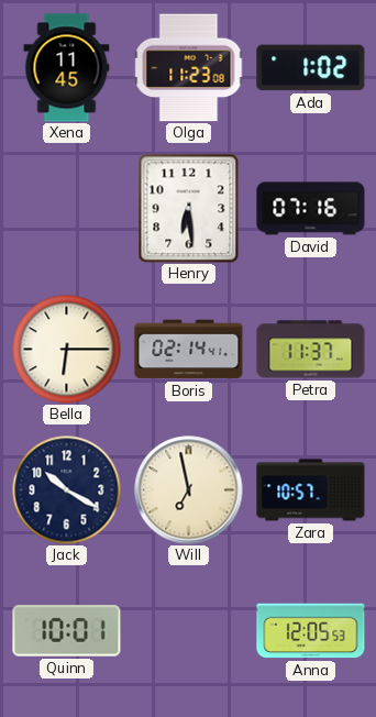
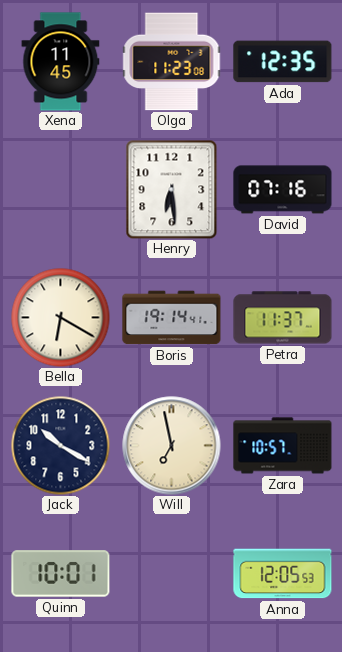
Ada: 1:02 -> 12:35
Bella: 6:15 -> 6:20
Boris: 02:14 -> 19:14
